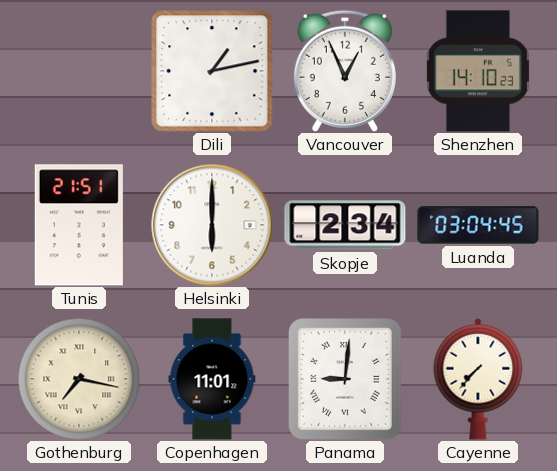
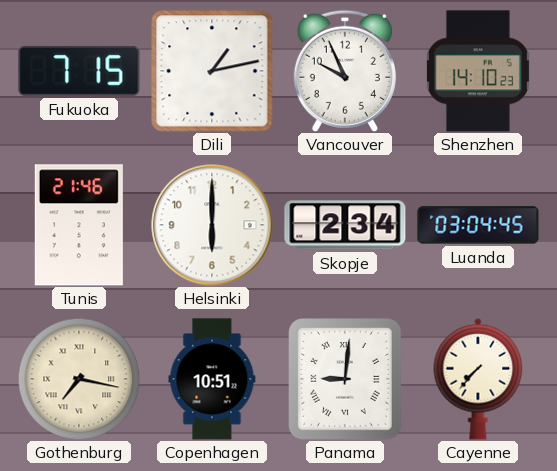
Fukuoka: none -> 7:15
Vancouver: 12:56 -> 9:56
Tunis: 21:51 -> 21:46
Copenhagen: 11:01 -> 10:51
